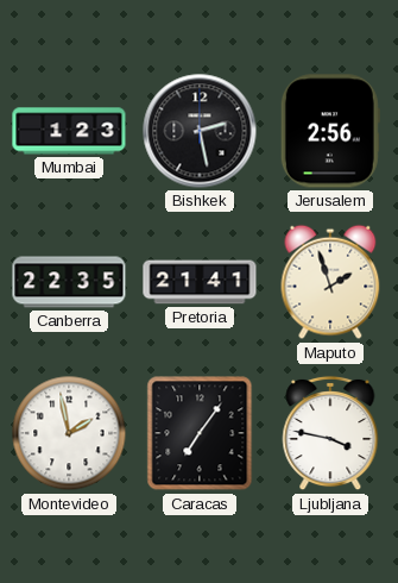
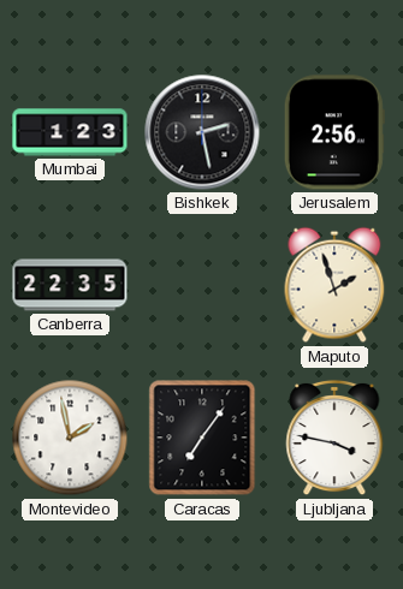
Pretoria: 21:41 -> none
